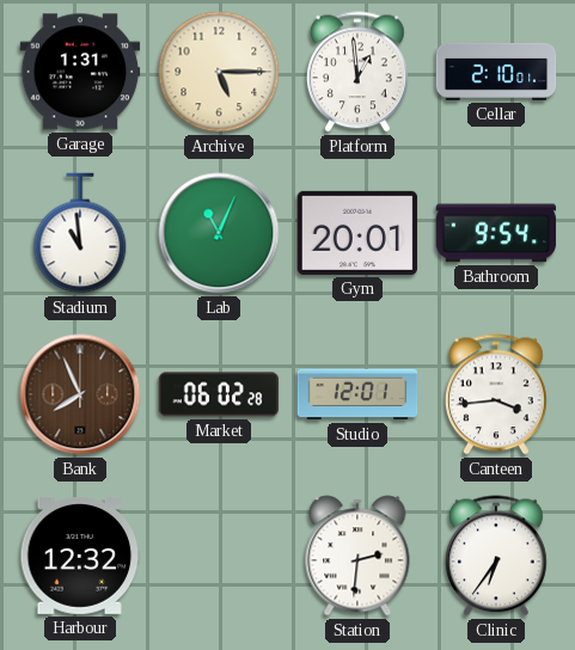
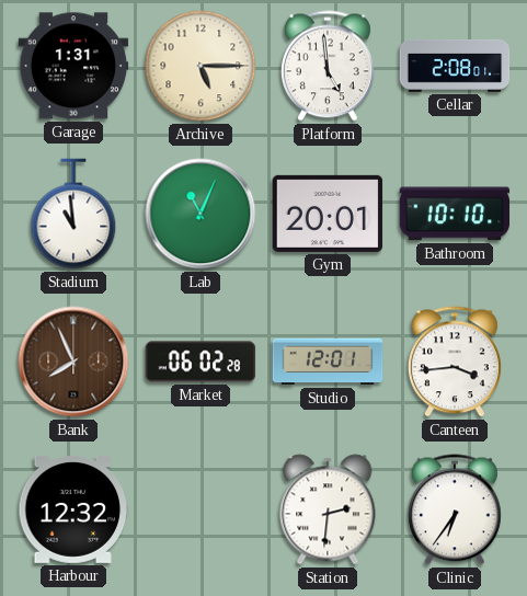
Platform: 12:59 -> 4:59
Cellar: 2:10 -> 2:08
Bathroom: 9:54 -> 10:10
